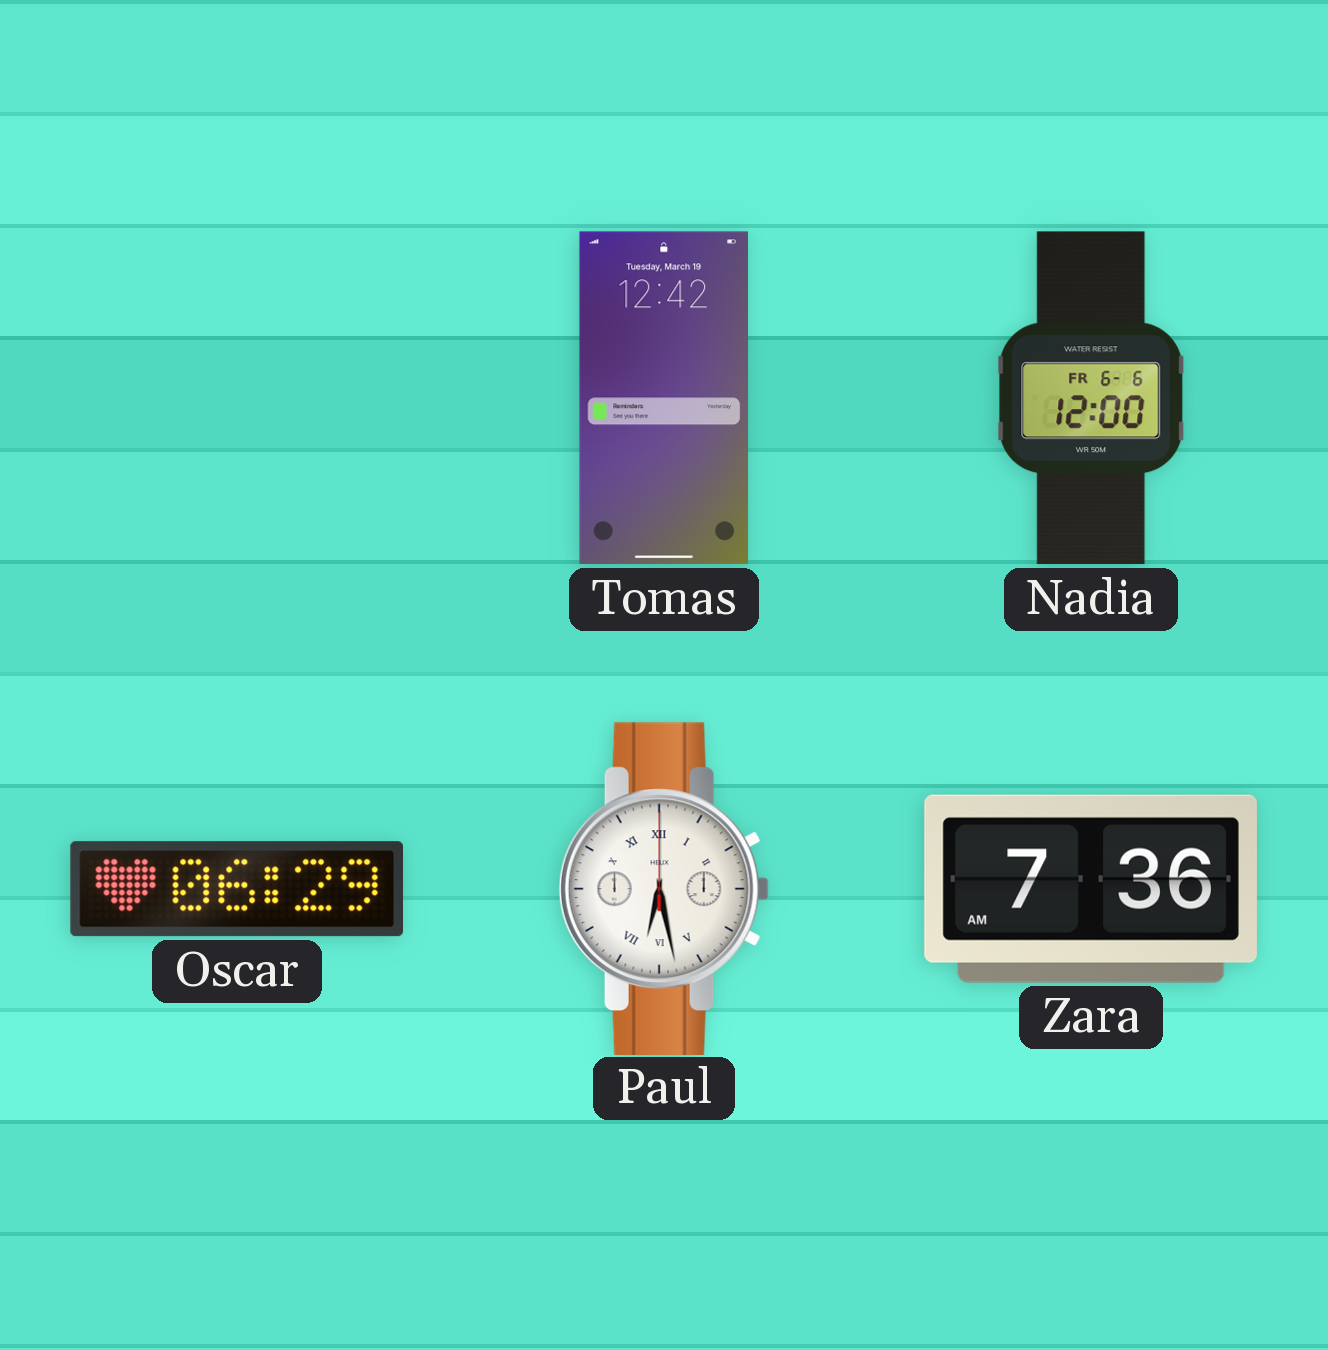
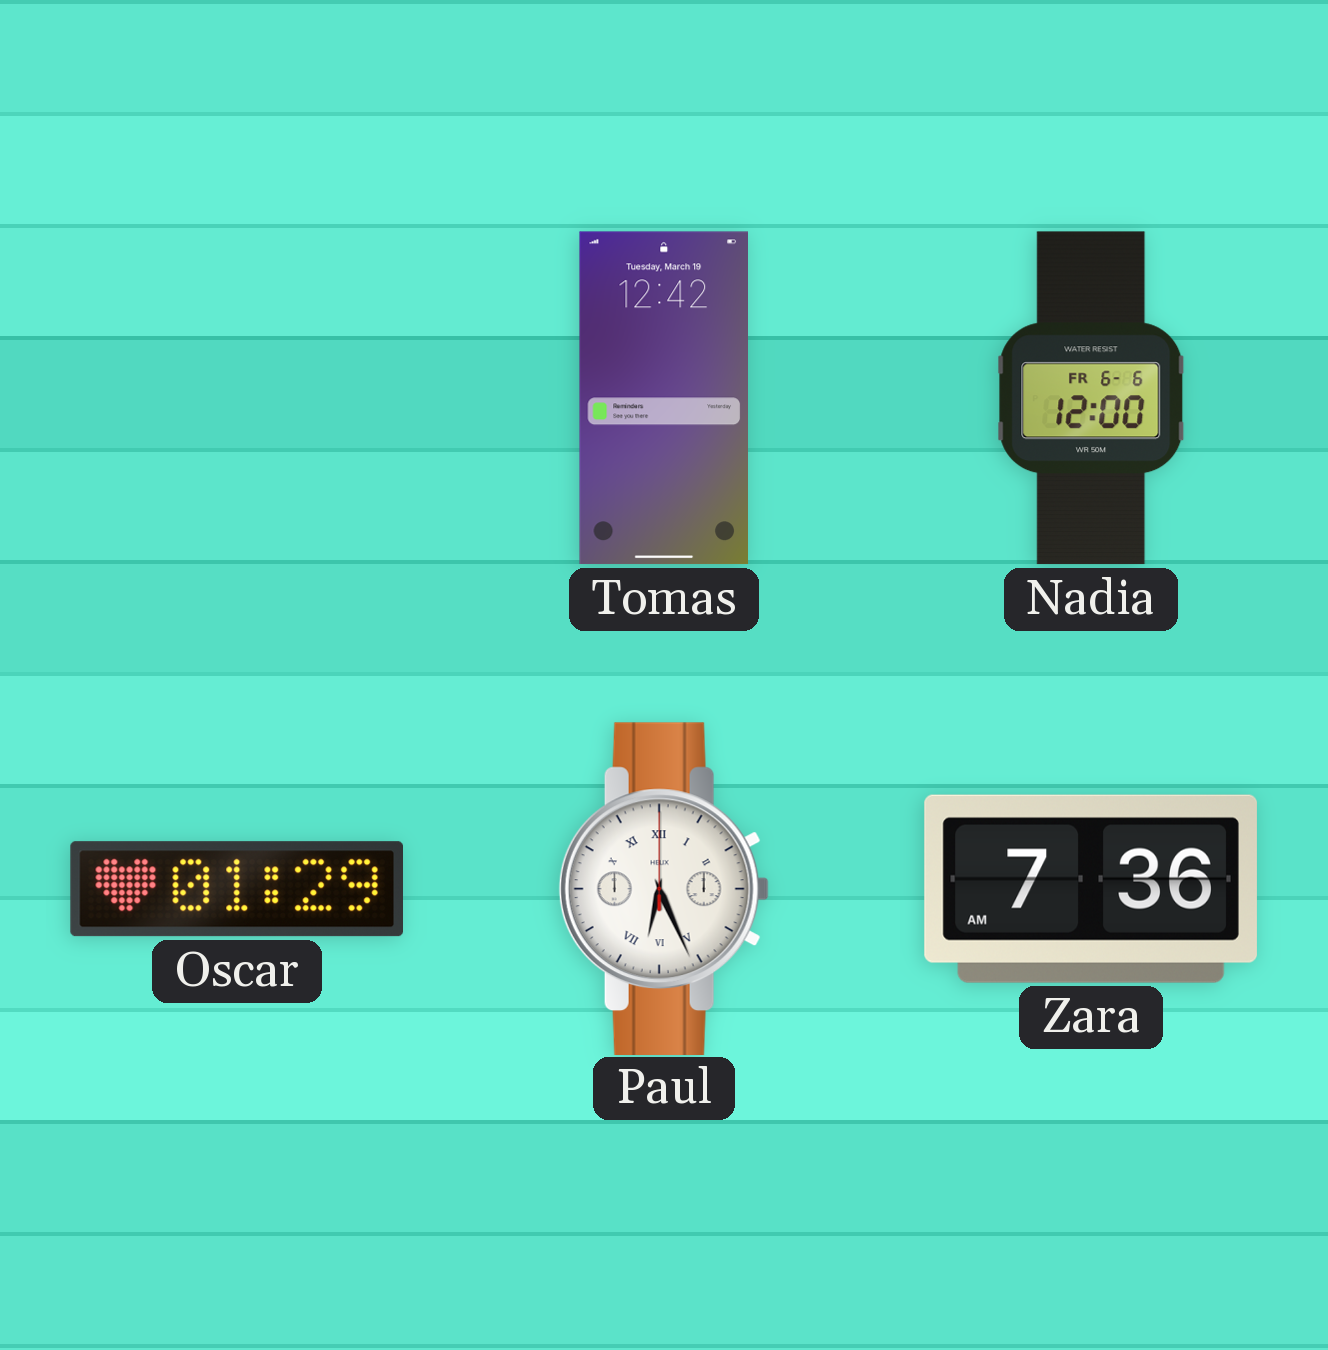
Oscar: 06:29 -> 01:29
Paul: 6:28 -> 6:26
